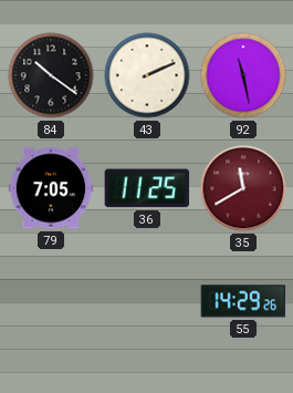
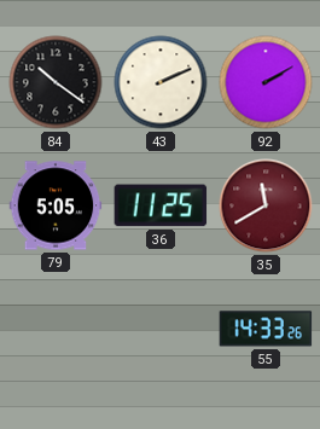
92: 11:28 -> 2:10
79: 7:05 -> 5:05
55: 14:29 -> 14:33
